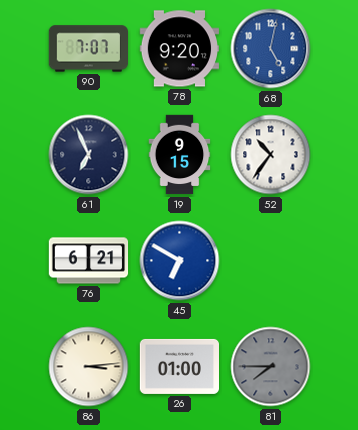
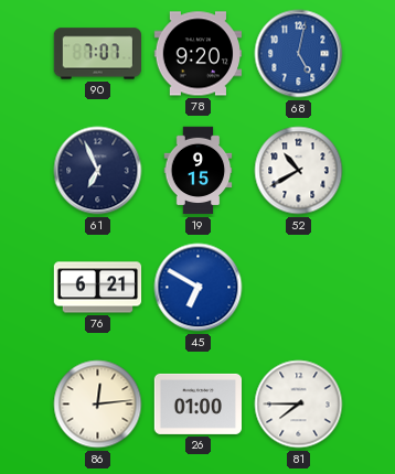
52: 10:36 -> 10:40
86: 3:14 -> 12:14
81 dial: grey -> white
